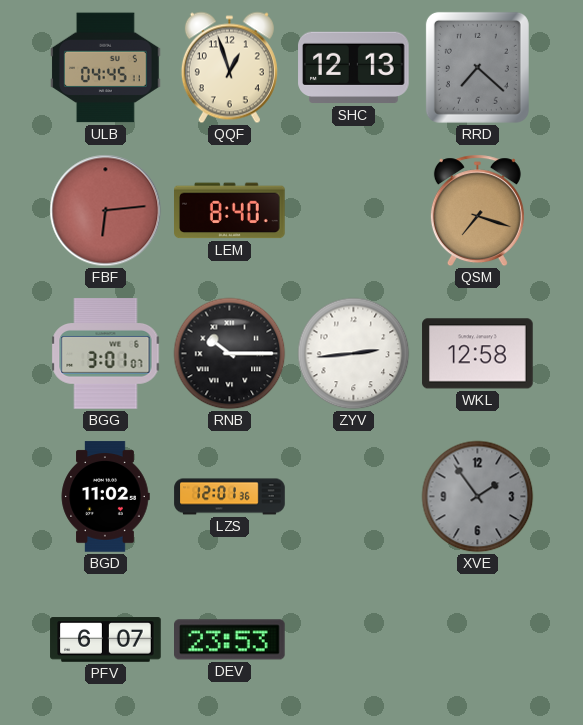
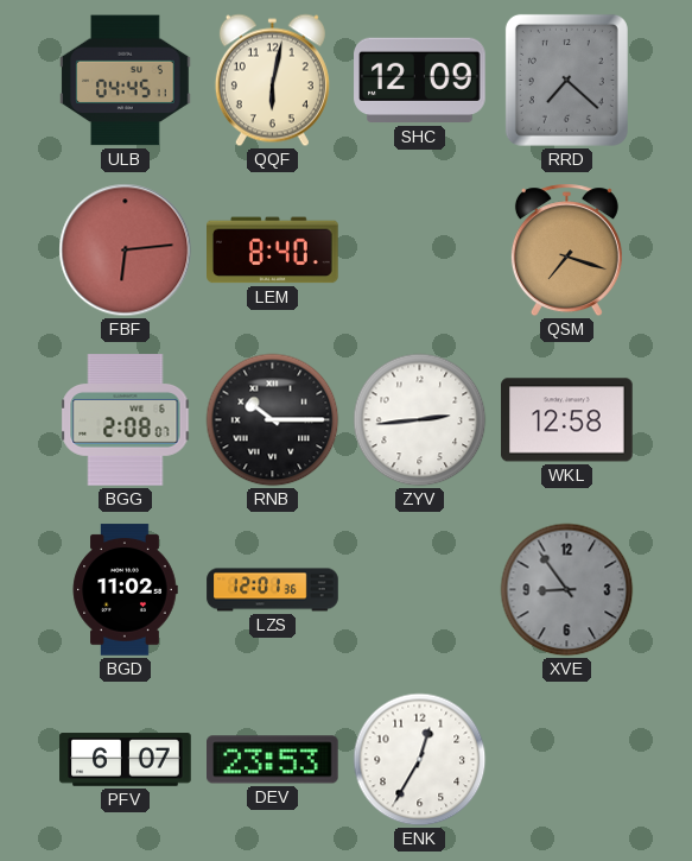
QQF: 12:57 -> 6:02
SHC: 12:13 -> 12:09
BGG: 3:01 -> 2:08
XVE: 1:54 -> 8:54
ENK: none -> 12:35
